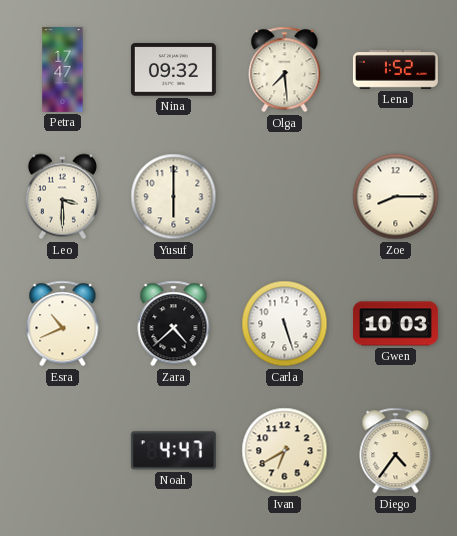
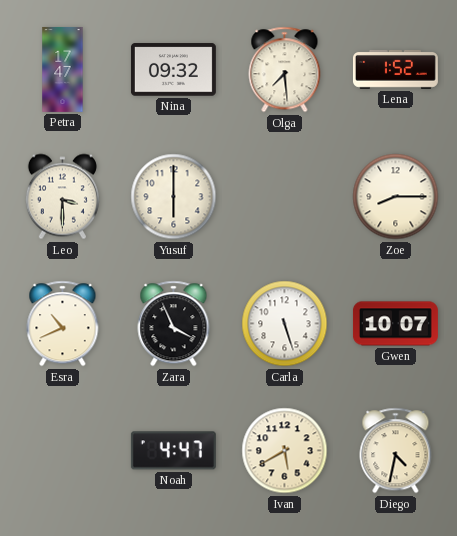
Zara: 4:38 -> 3:56
Gwen: 10:03 -> 10:07
Ivan: 6:40 -> 5:40
Diego: 4:36 -> 4:32
